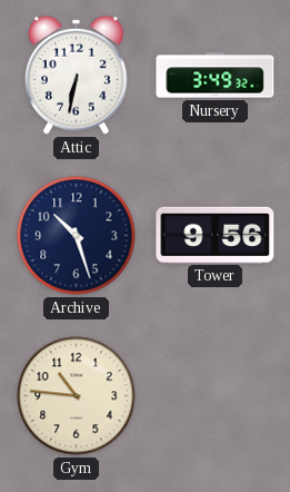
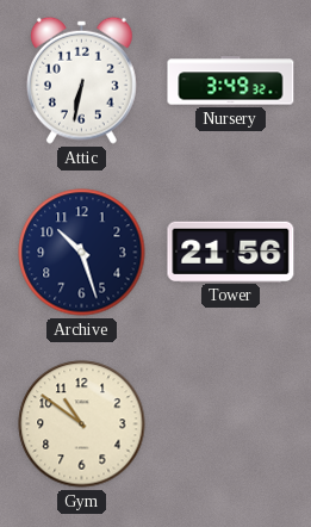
Tower: 9:56 -> 21:56
Gym: 10:46 -> 10:51
